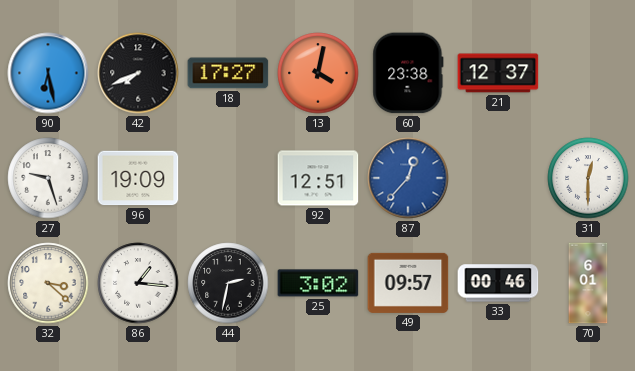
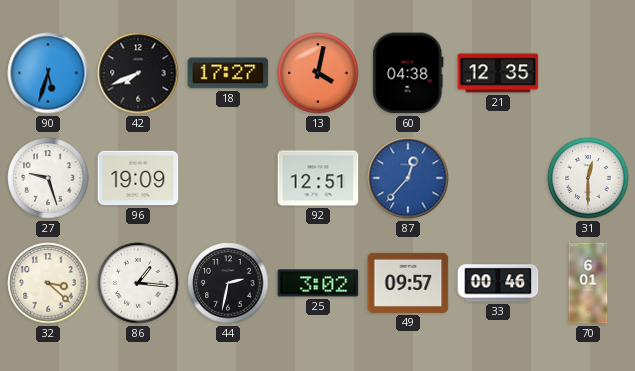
90: 6:28 -> 5:33
60: 23:38 -> 04:38
21: 12:37 -> 12:35
